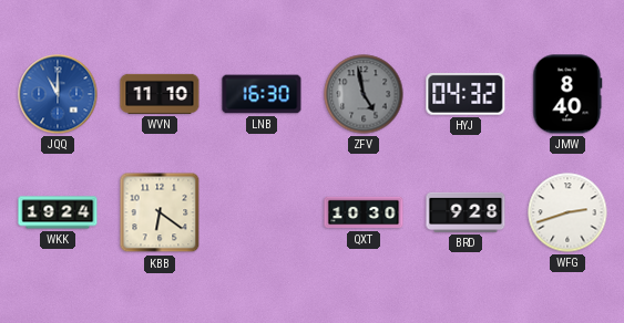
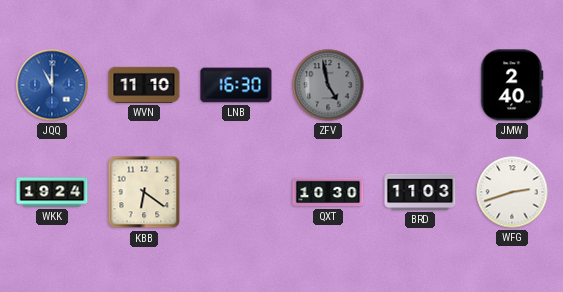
HYJ: 04:32 -> none
JMW: 8:40 -> 2:40
BRD: 9:28 -> 11:03
